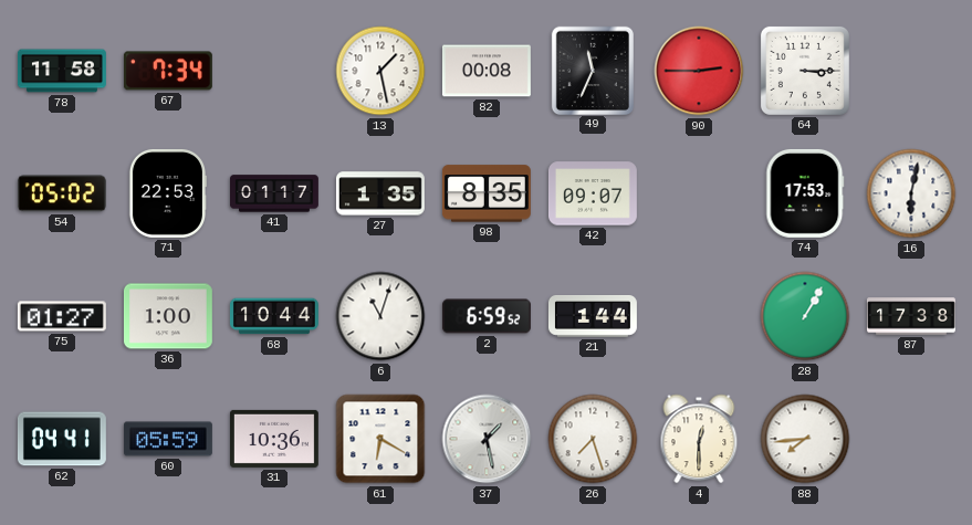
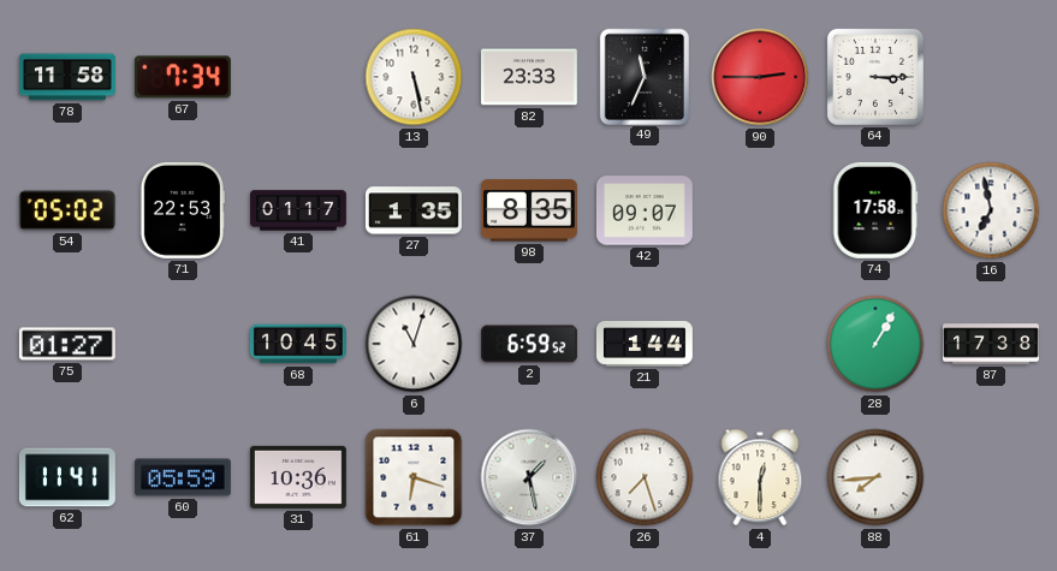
13: 1:28 -> 5:28
82: 00:08 -> 23:33
74: 17:53 -> 17:58
16: 6:02 -> 6:58
36: 1:00 -> none
68: 10:44 -> 10:45
62: 04:41 -> 11:41
61: 6:20 -> 6:18
